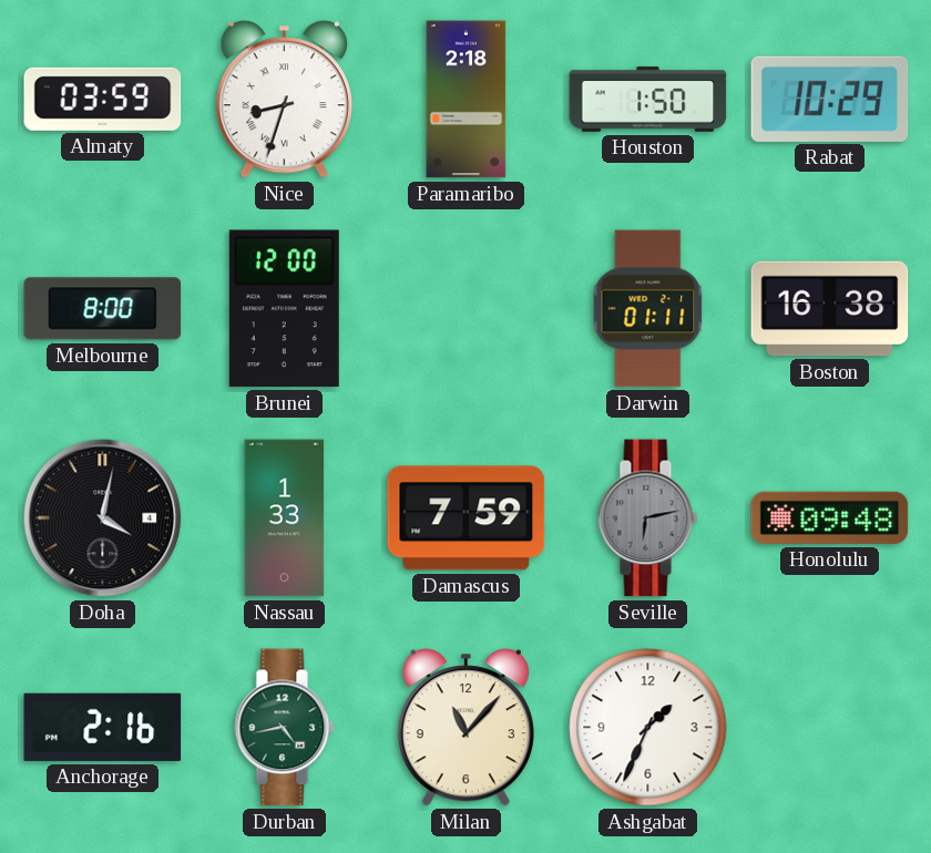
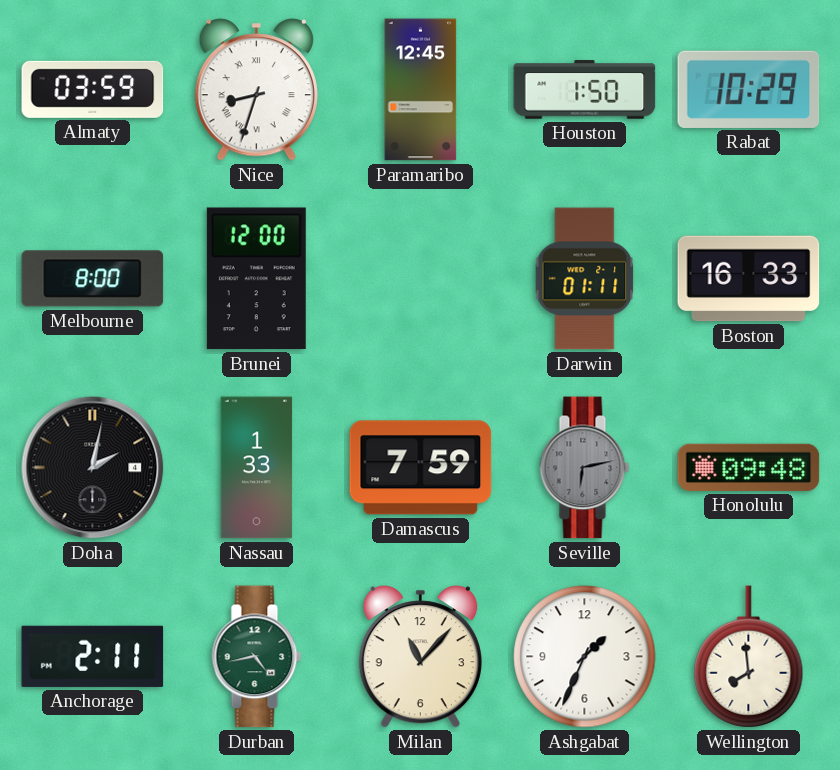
Paramaribo: 2:18 -> 12:45
Boston: 16:38 -> 16:33
Doha: 4:02 -> 2:02
Anchorage: 2:16 -> 2:11
Wellington: none -> 7:59
